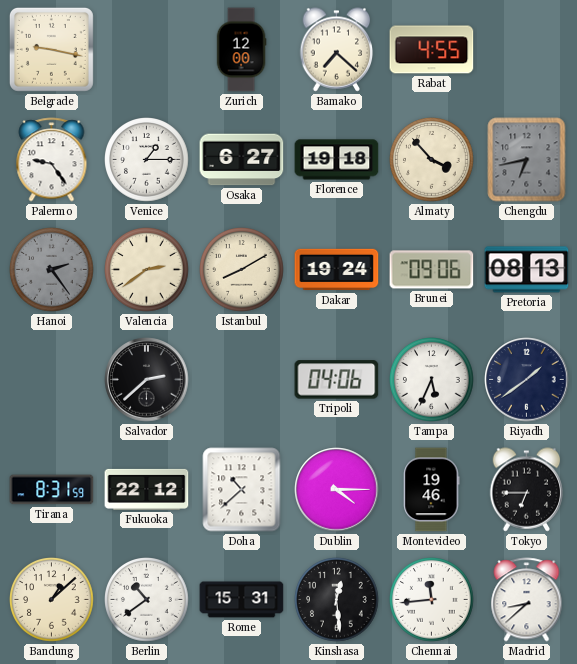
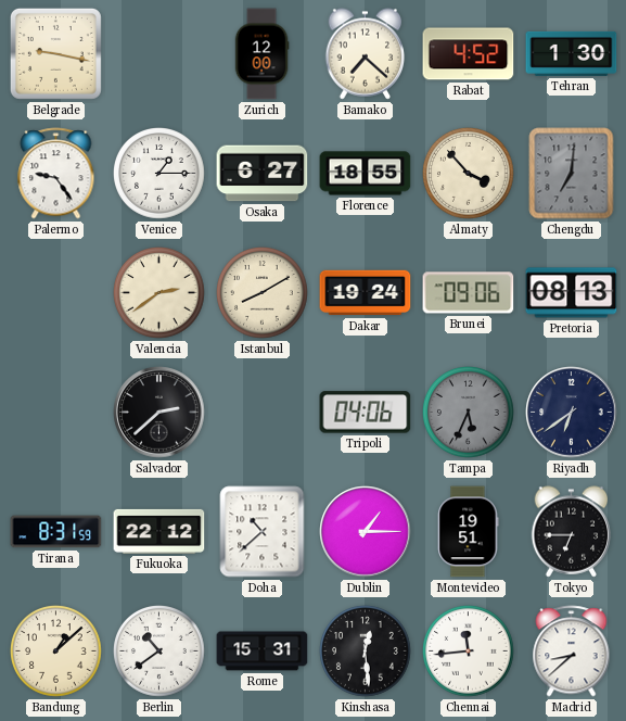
Rabat: 4:55 -> 4:52
Tehran: none -> 1:30
Florence: 19:18 -> 18:55
Chengdu: 6:43 -> 7:01
Hanoi: 2:24 -> none
Tampa dial: white -> grey
Riyadh: 1:39 -> 6:39
Dublin: 4:15 -> 1:15
Montevideo: 19:46 -> 19:51
